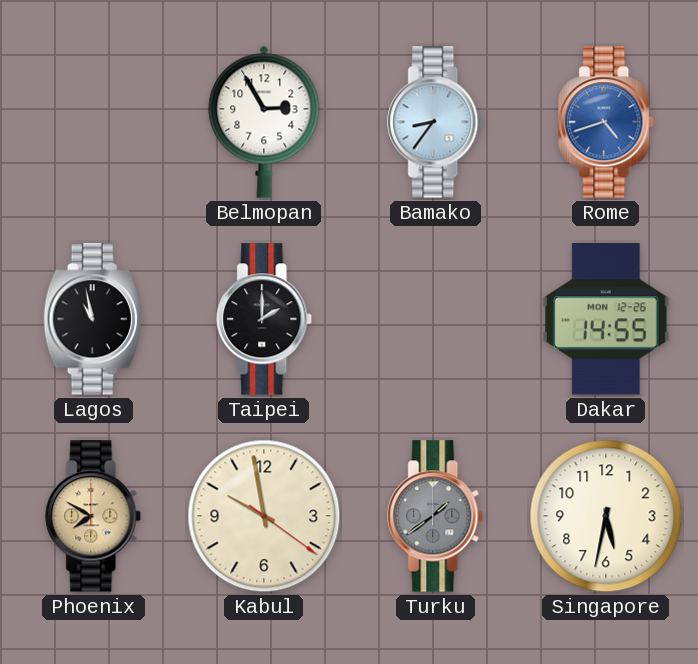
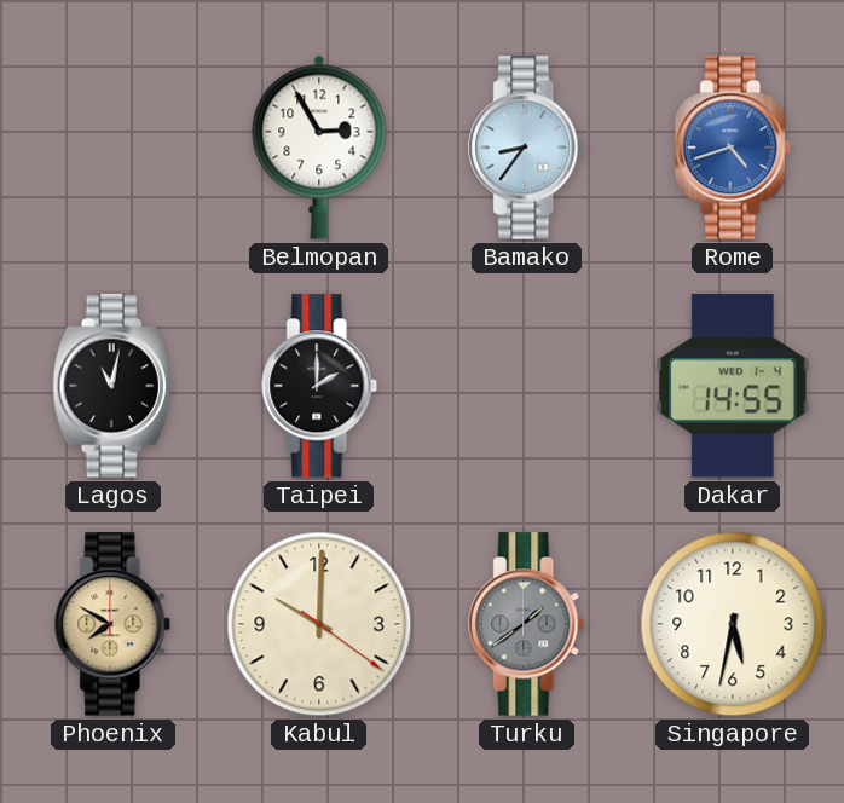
Lagos: 10:58 -> 11:02
Dakar date: MON 12-26 -> WED 1-4
Kabul: 9:58 -> 10:00
